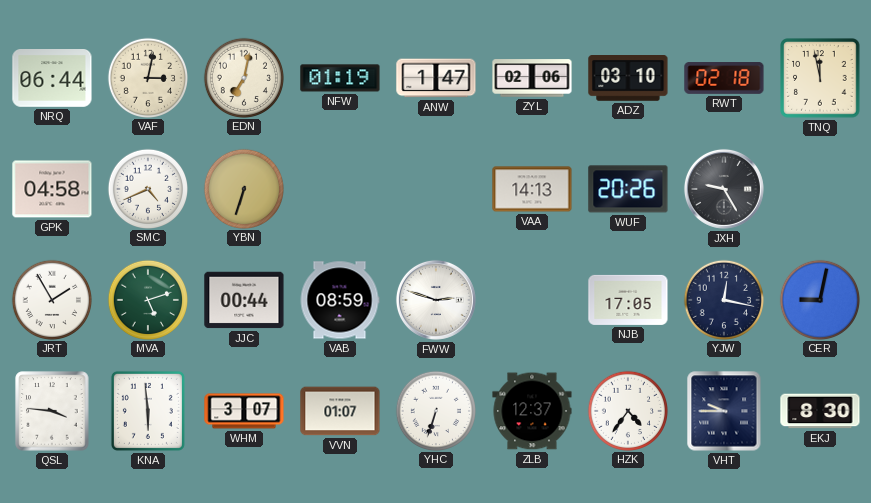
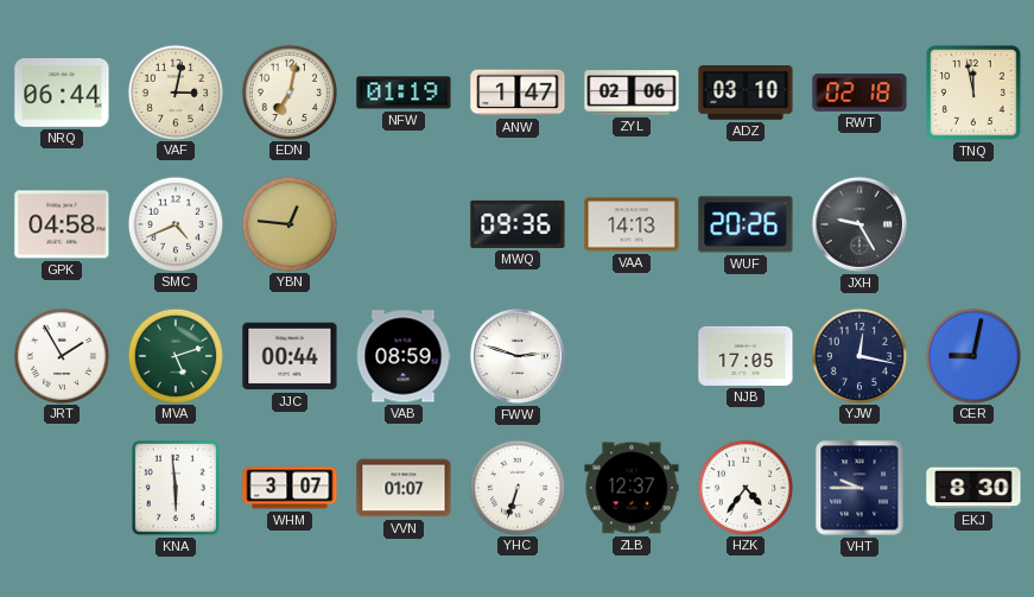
YBN: 6:33 -> 12:46
MWQ: none -> 09:36
QSL: 3:46 -> none
